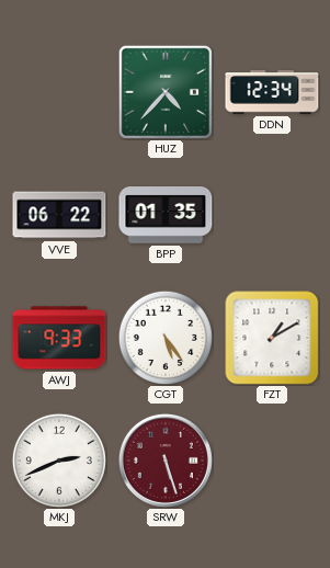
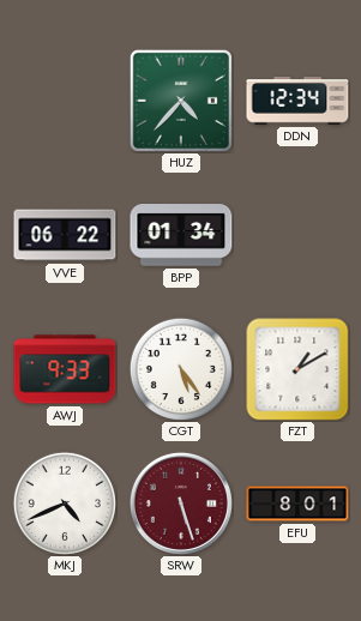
BPP: 01:35 -> 01:34
MKJ: 2:41 -> 4:41
EFU: none -> 8:01
